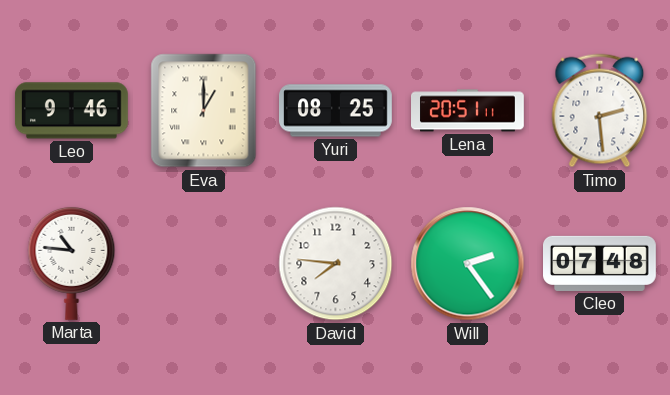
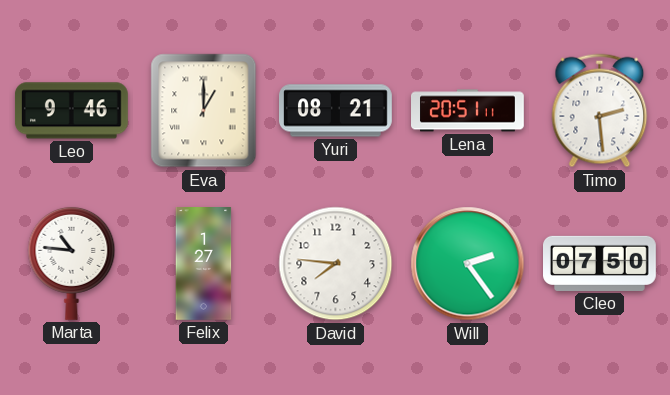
Yuri: 08:25 -> 08:21
Felix: none -> 1:27
Cleo: 07:48 -> 07:50
